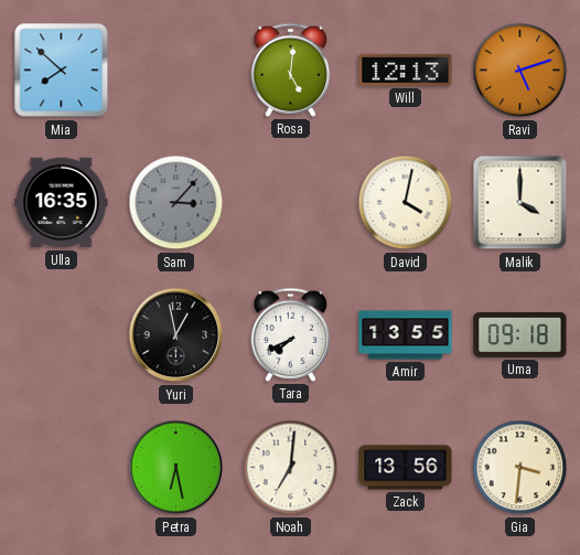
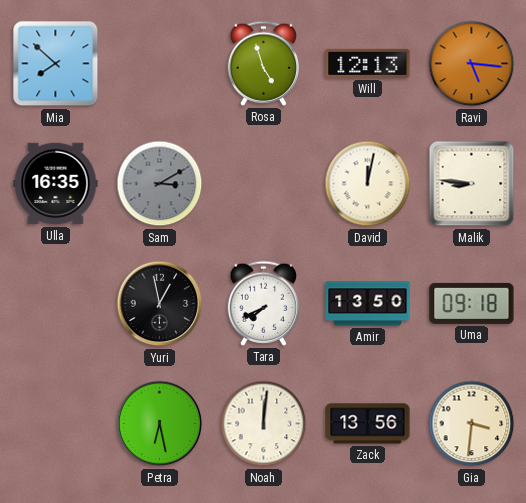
Rosa: 5:01 -> 4:57
Ravi: 5:12 -> 5:16
Sam: 3:07 -> 3:10
David: 4:02 -> 12:02
Malik: 4:00 -> 8:46
Amir: 13:55 -> 13:50
Noah: 7:01 -> 12:01
